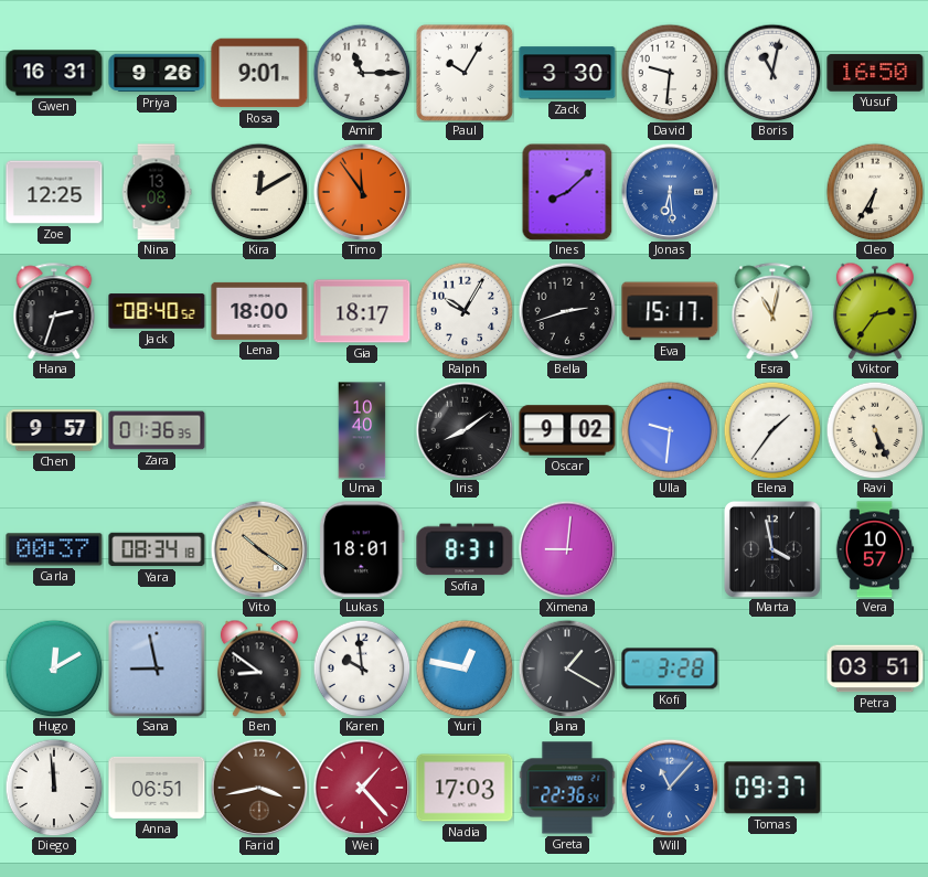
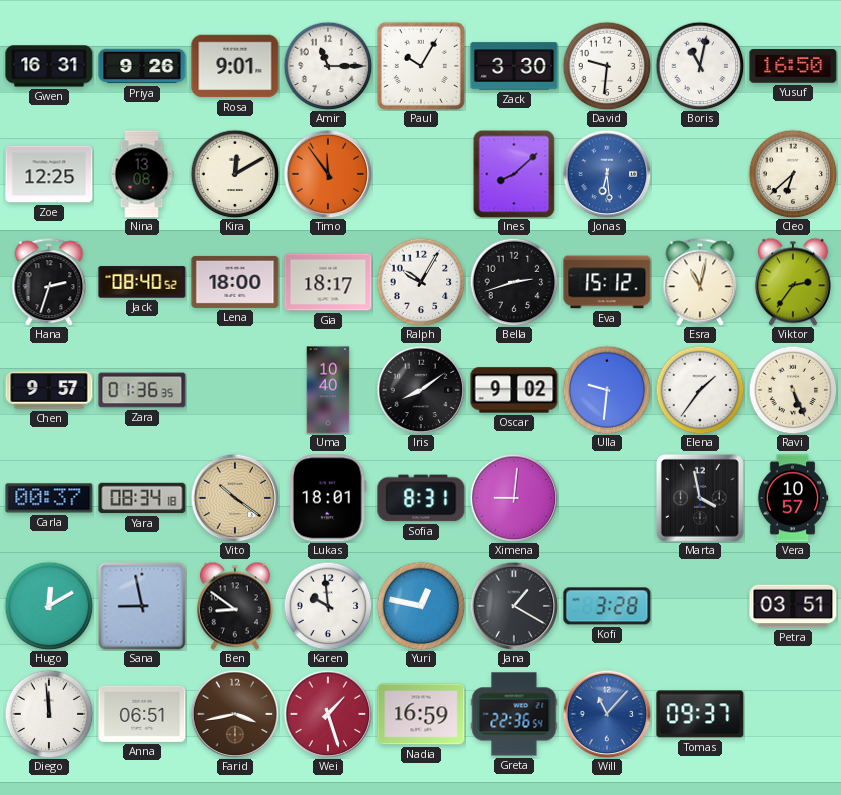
Cleo: 6:35 -> 6:38
Eva: 15:17 -> 15:12
Wei: 1:23 -> 1:27
Nadia: 17:03 -> 16:59
